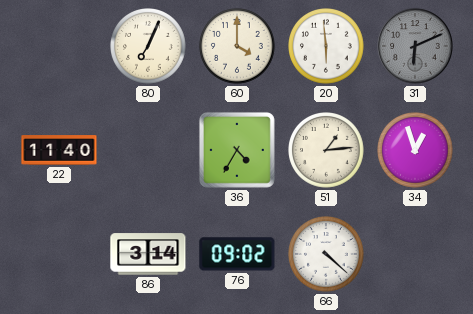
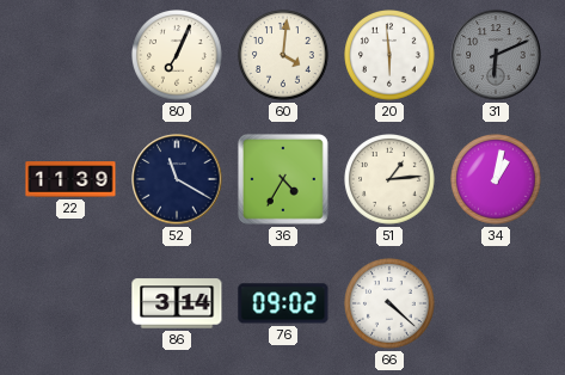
60: 4:00 -> 4:01
22: 11:40 -> 11:39
52: none -> 11:20
34: 12:57 -> 1:02
